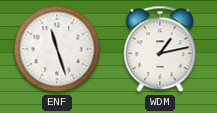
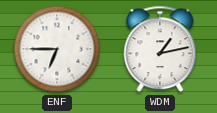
ENF: 11:27 -> 6:45
